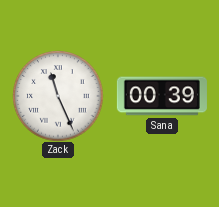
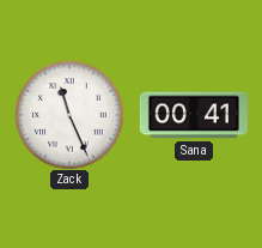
Sana: 00:39 -> 00:41
